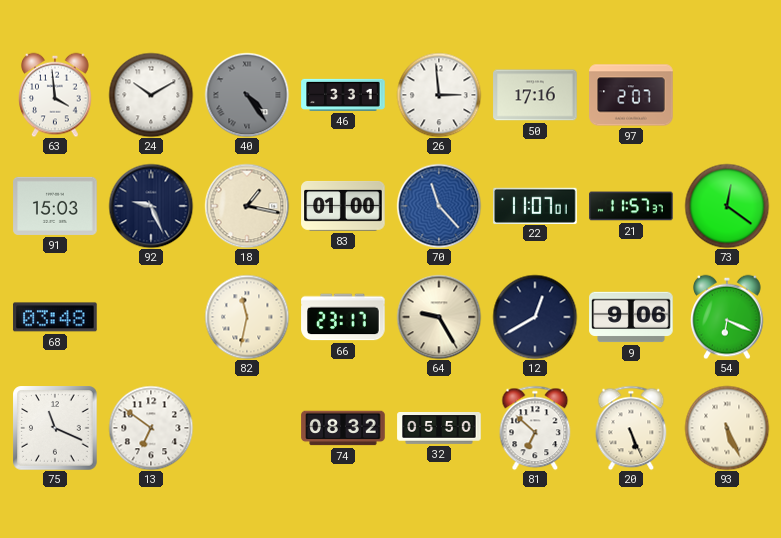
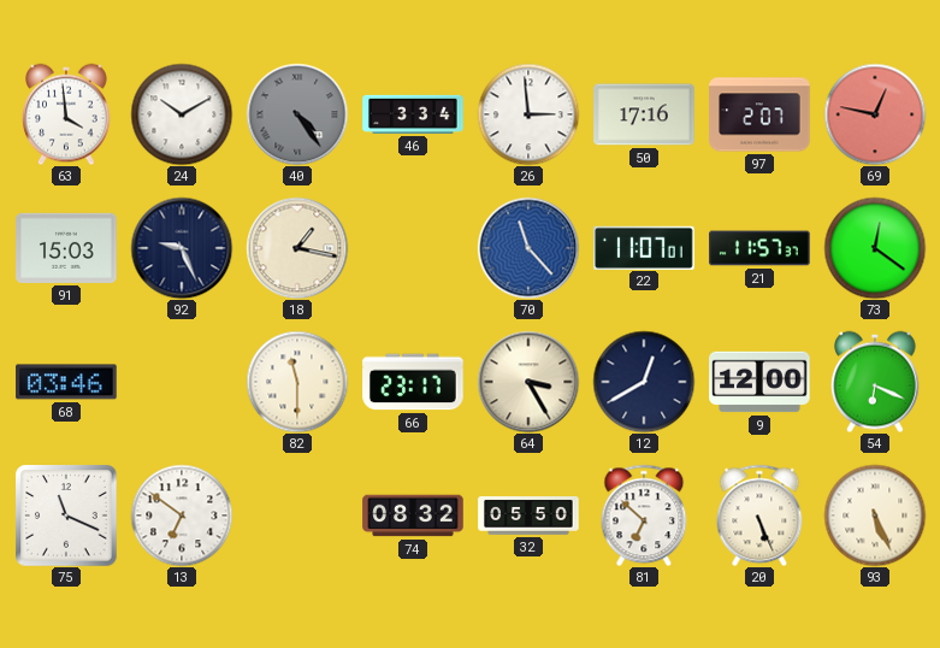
46: 3:31 -> 3:34
69: none -> 12:47
83: 01:00 -> none
68: 03:48 -> 03:46
82: 11:32 -> 11:30
64: 9:25 -> 3:25
9: 9:06 -> 12:00
